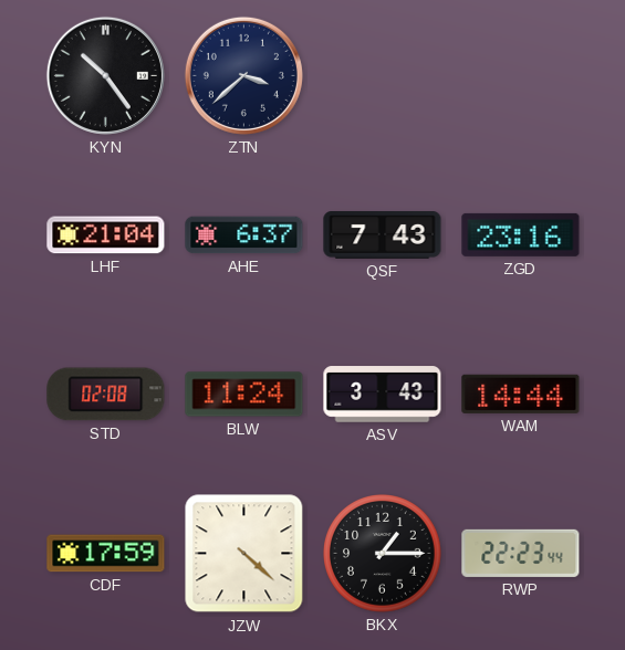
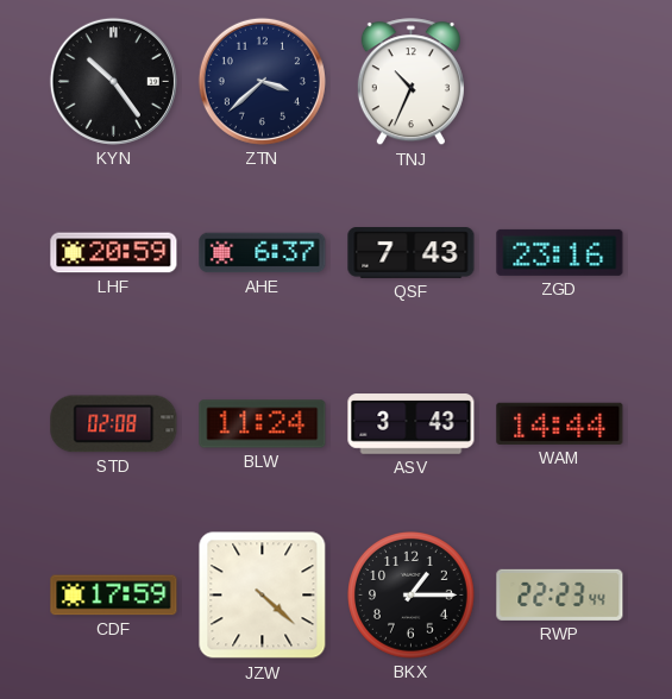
TNJ: none -> 10:34
LHF: 21:04 -> 20:59
